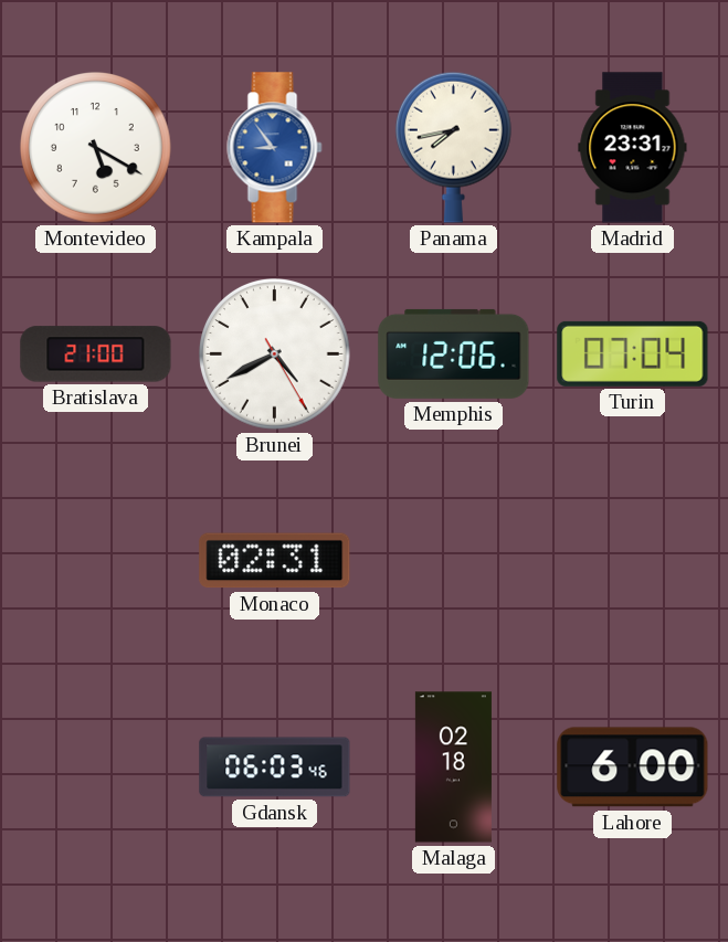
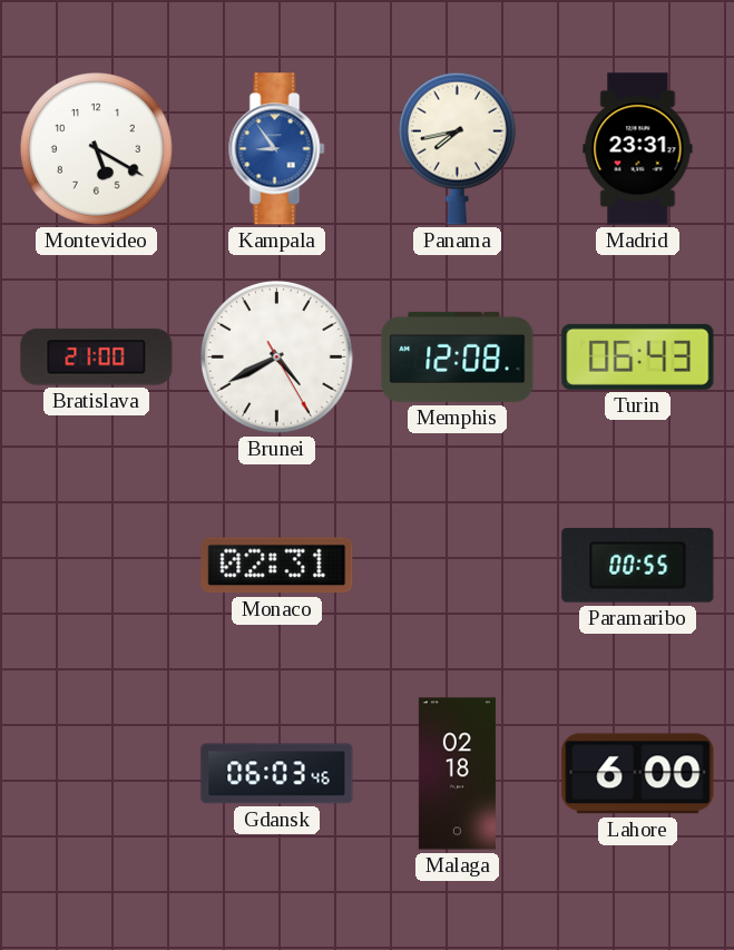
Memphis: 12:06 -> 12:08
Turin: 07:04 -> 06:43
Paramaribo: none -> 00:55
